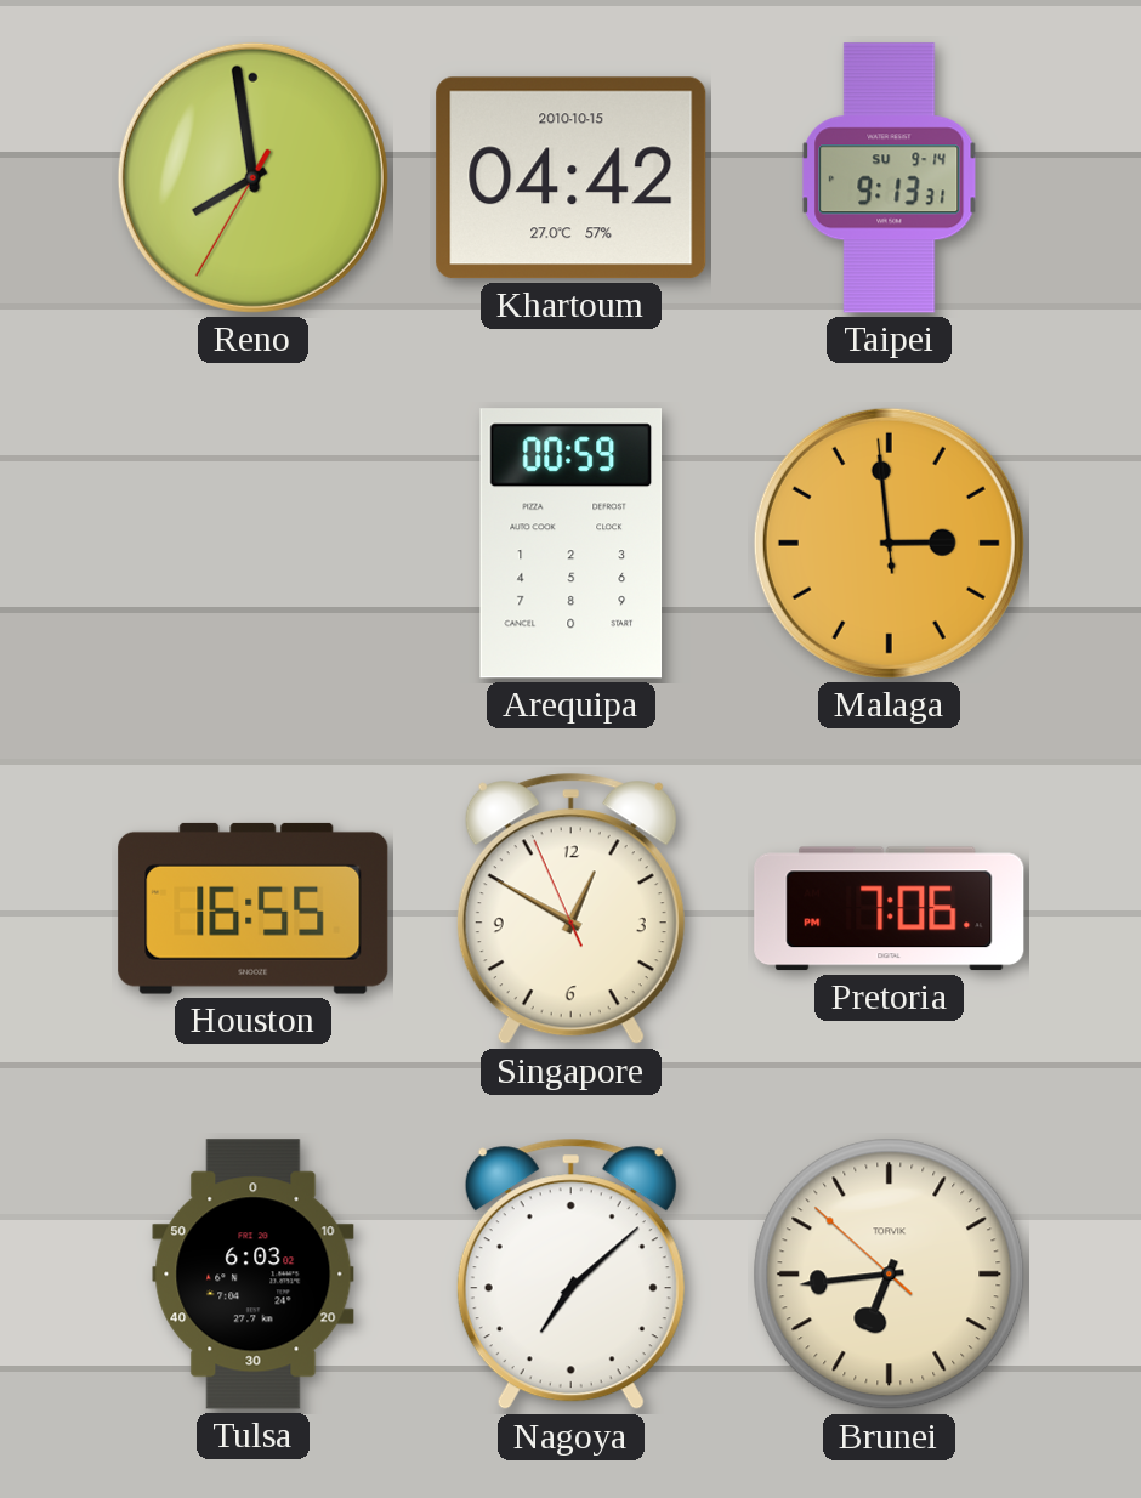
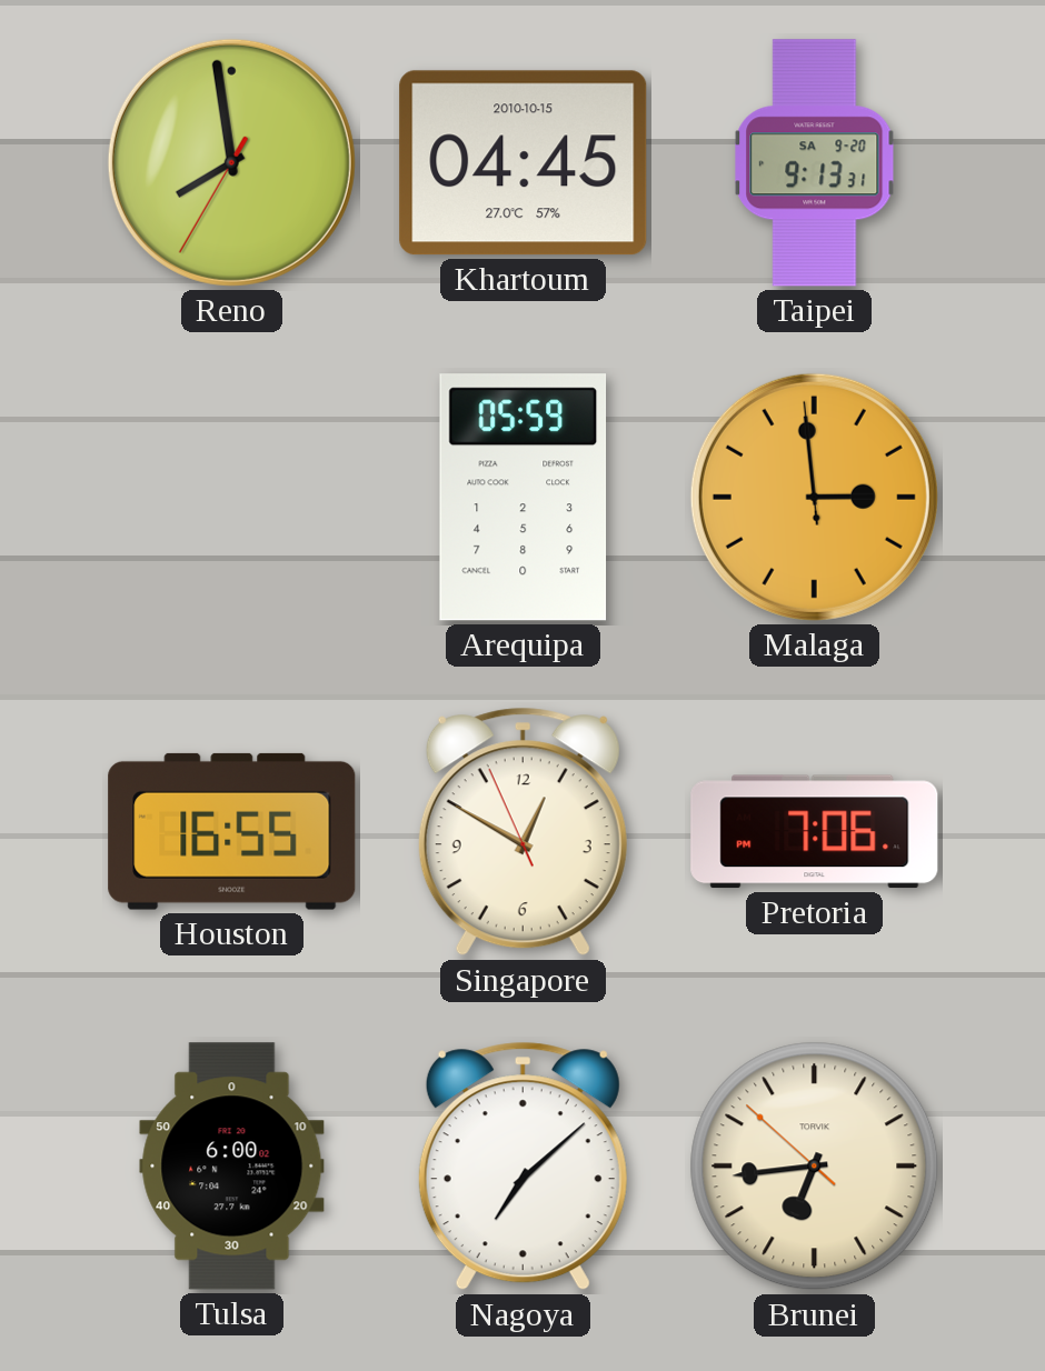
Khartoum: 04:42 -> 04:45
Taipei date: SU 9-14 -> SA 9-20
Arequipa: 00:59 -> 05:59
Tulsa: 6:03 -> 6:00
